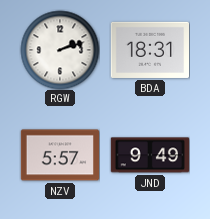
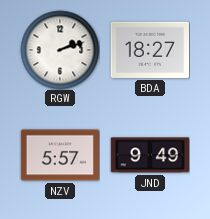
BDA: 18:31 -> 18:27
